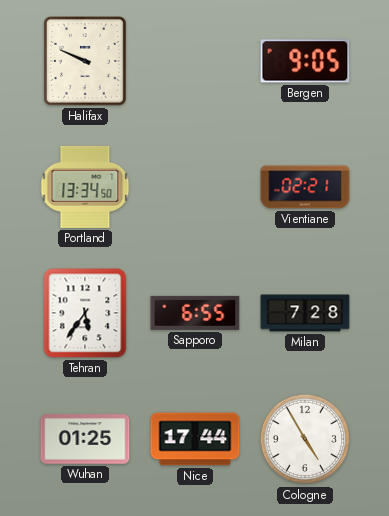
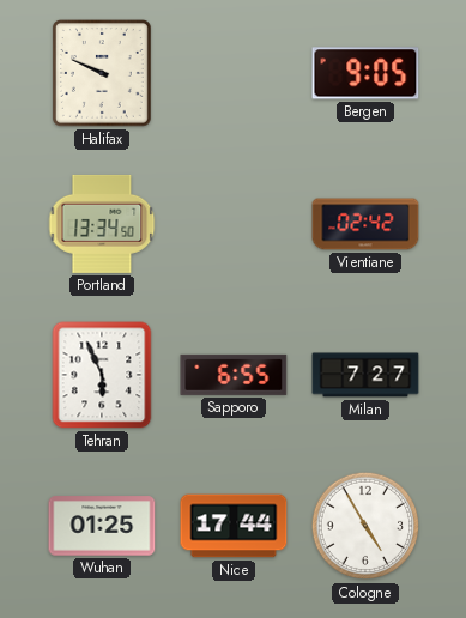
Vientiane: 02:21 -> 02:42
Tehran: 5:36 -> 5:56
Milan: 7:28 -> 7:27
